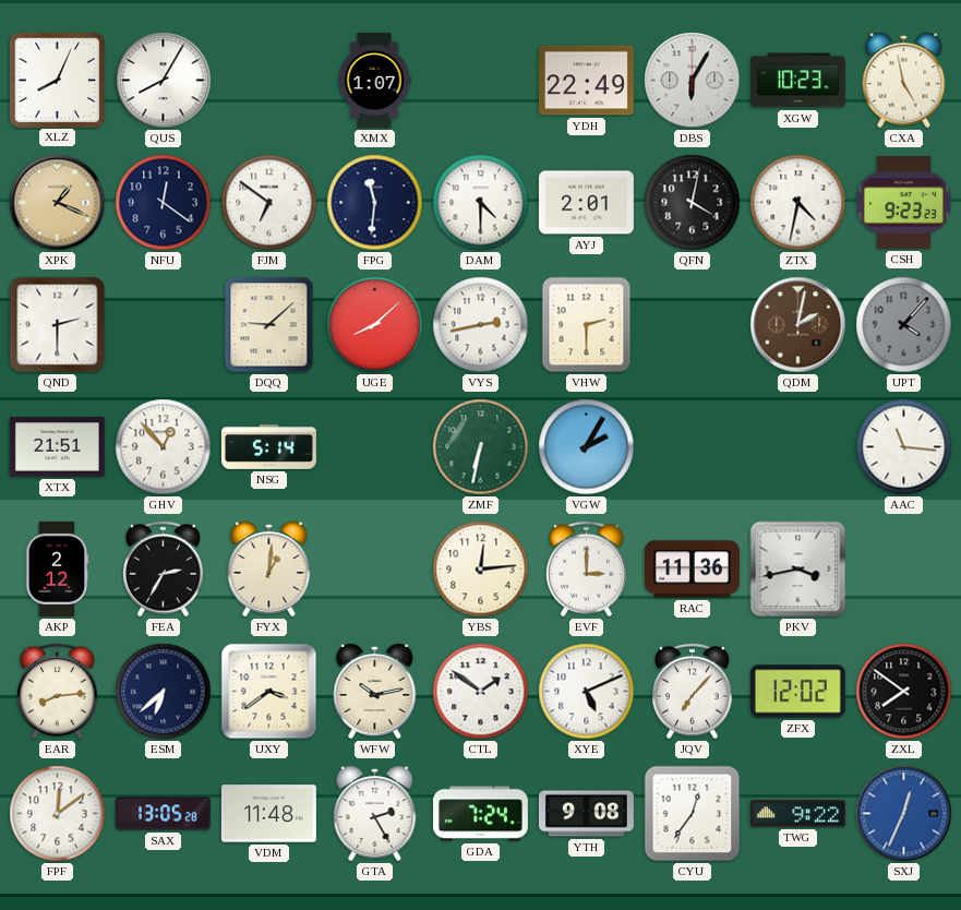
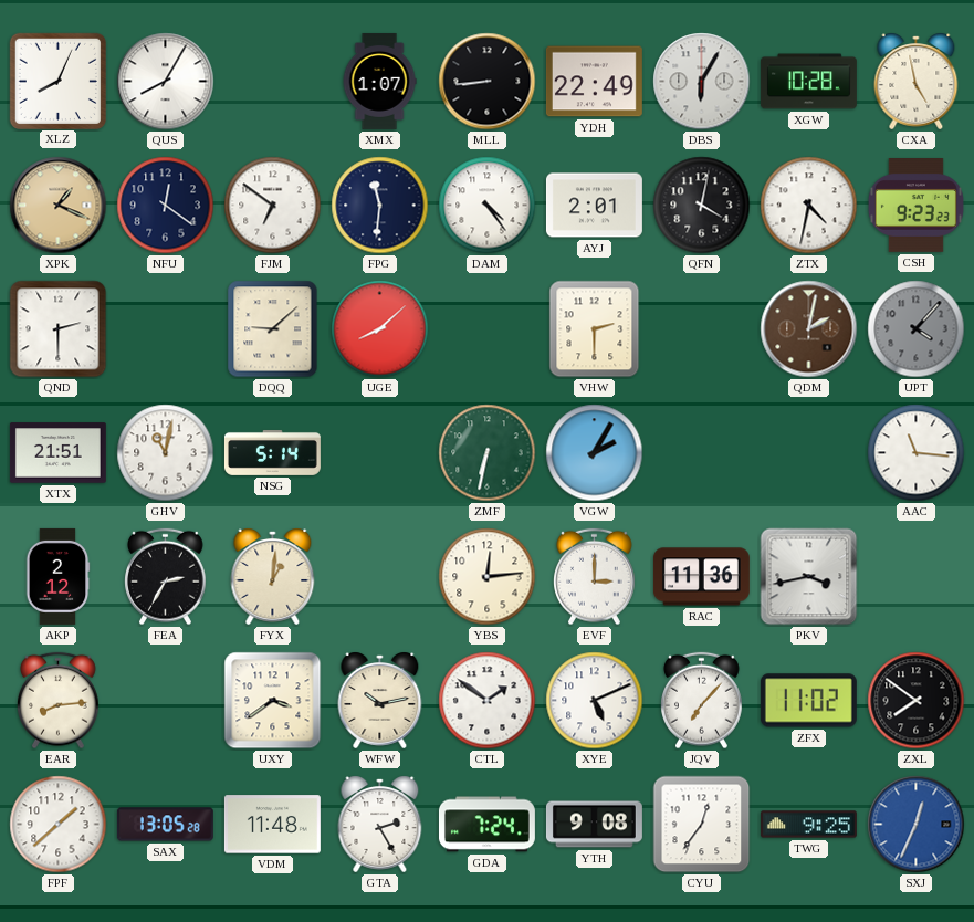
MLL: none -> 8:44
XGW: 10:23 -> 10:28
DAM: 4:30 -> 4:24
VYS: 2:43 -> none
GHV: 12:53 -> 11:02
ESM: 6:38 -> none
ZFX: 12:02 -> 11:02
FPF: 12:09 -> 1:38
TWG: 9:22 -> 9:25
